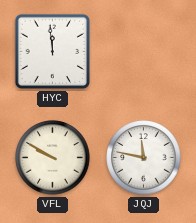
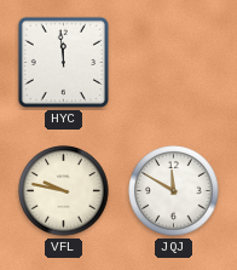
VFL: 9:50 -> 9:47
JQJ: 11:47 -> 11:50
